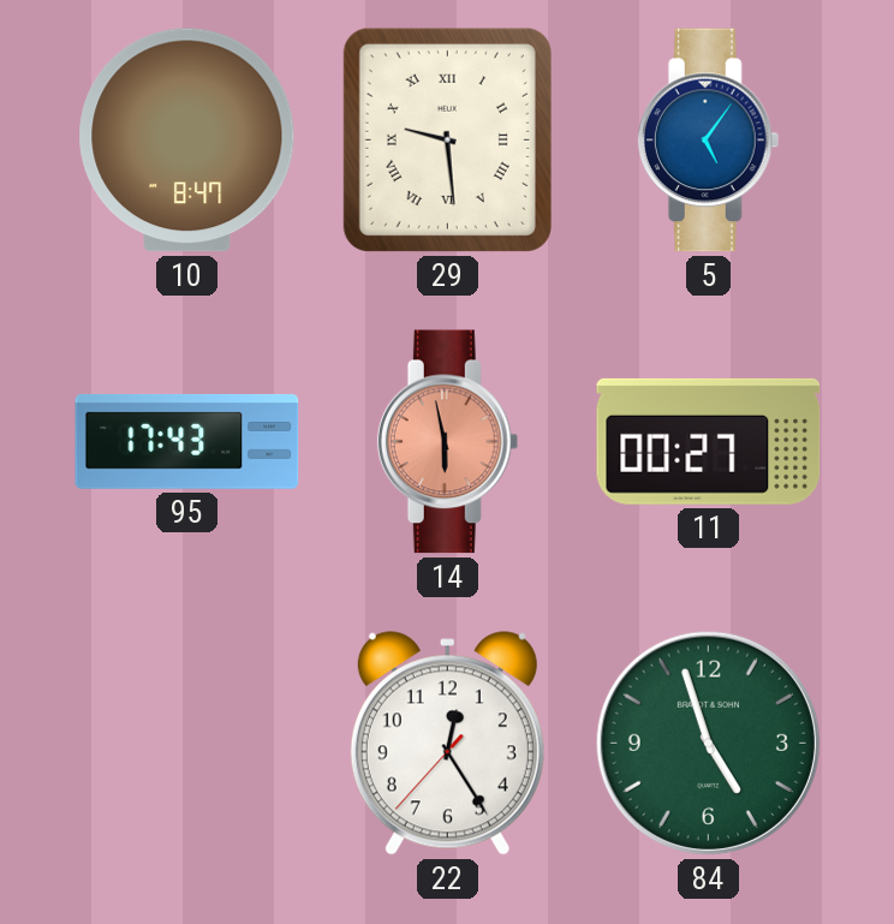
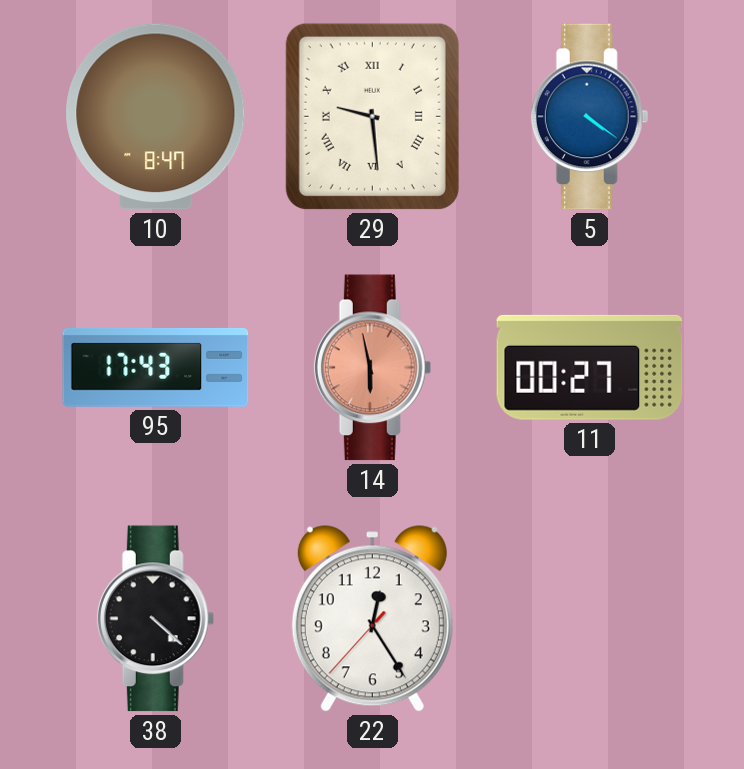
5: 5:06 -> 4:21
38: none -> 4:22
84: 4:57 -> none
